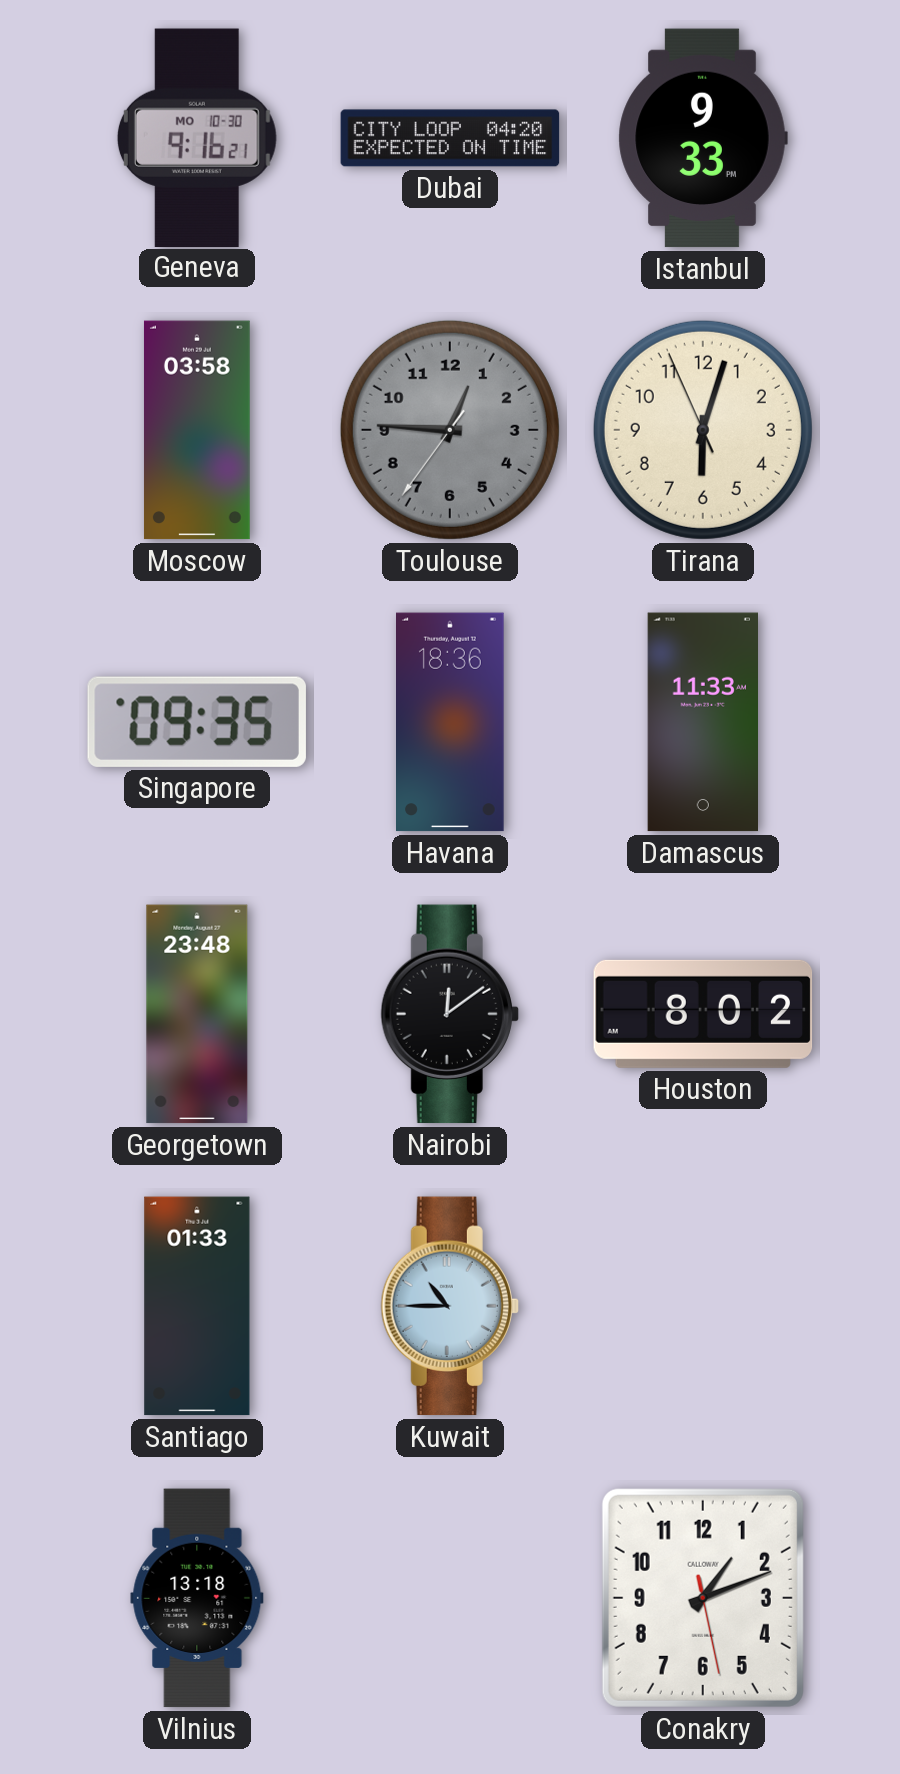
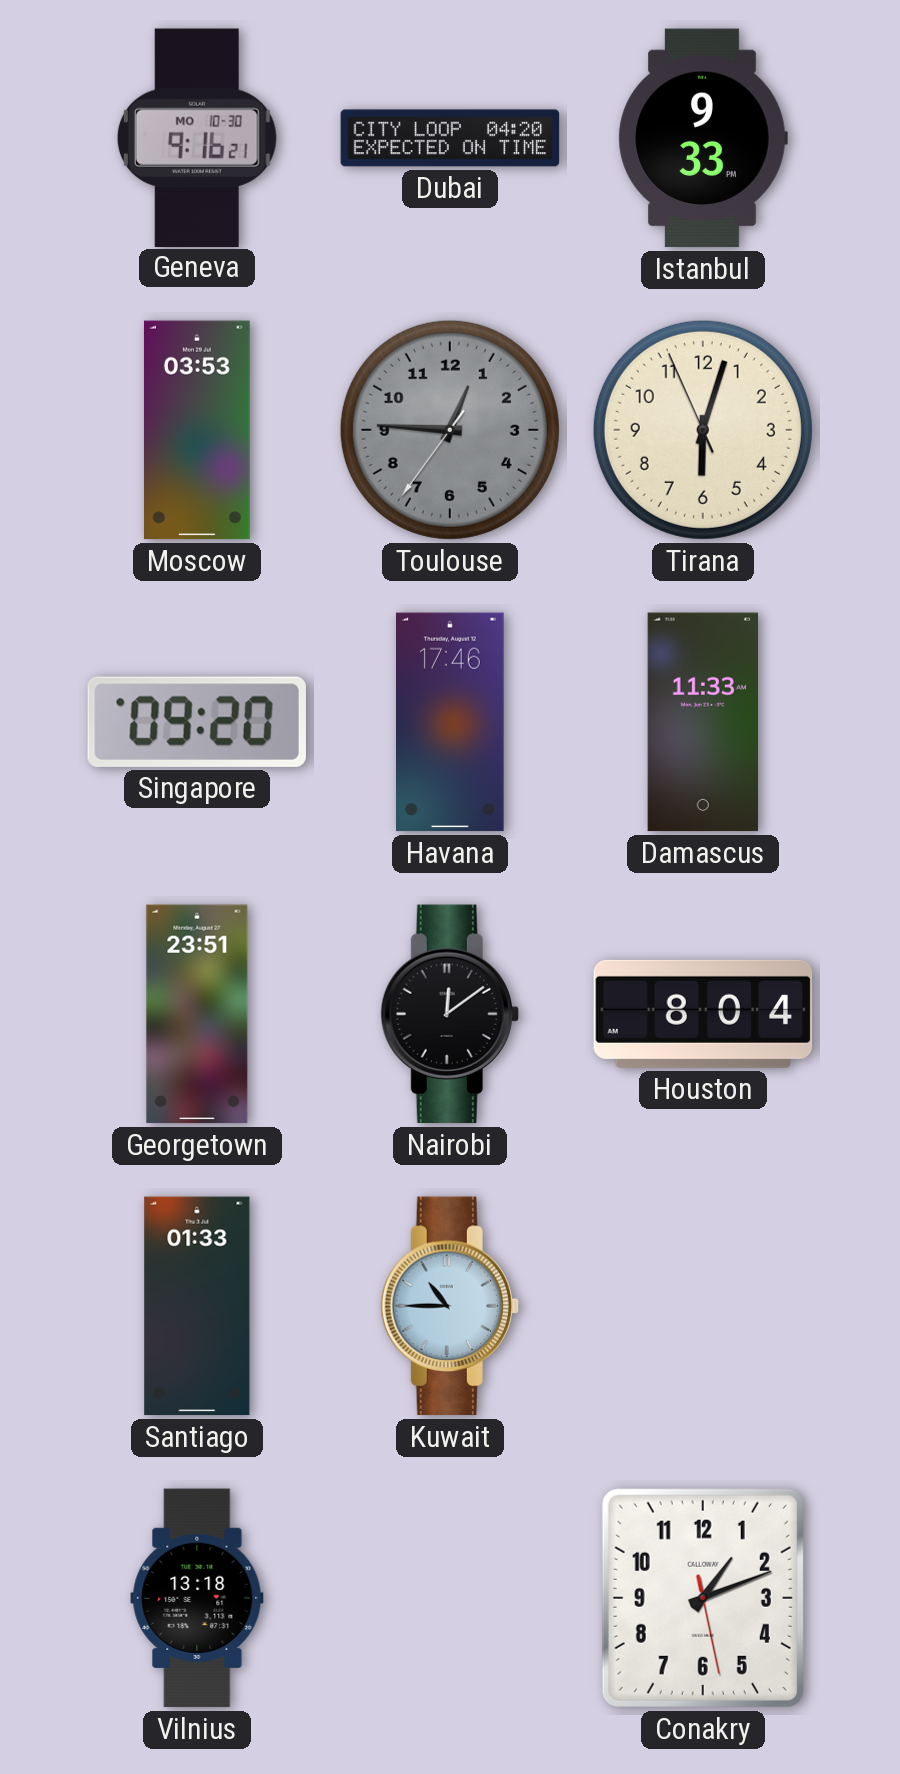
Moscow: 03:58 -> 03:53
Singapore: 09:35 -> 09:20
Havana: 18:36 -> 17:46
Georgetown: 23:48 -> 23:51
Houston: 8:02 -> 8:04
